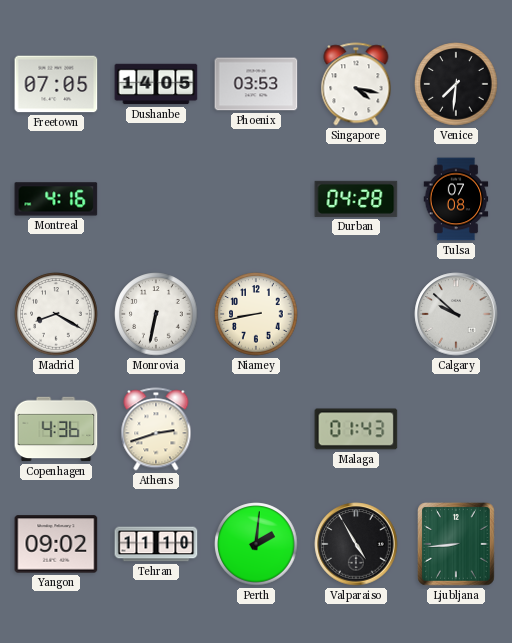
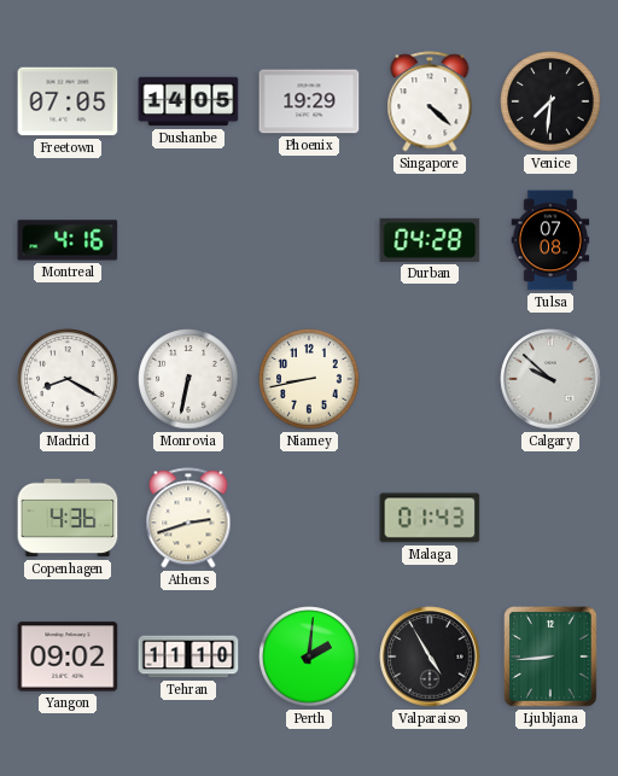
Phoenix: 03:53 -> 19:29
Singapore: 4:17 -> 4:22
